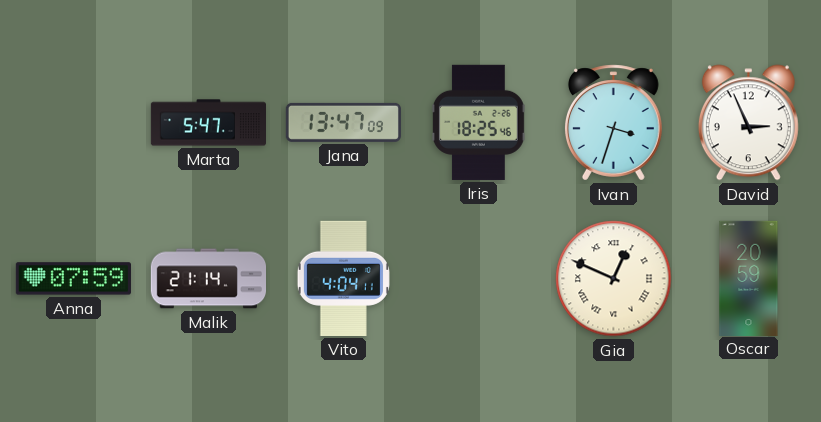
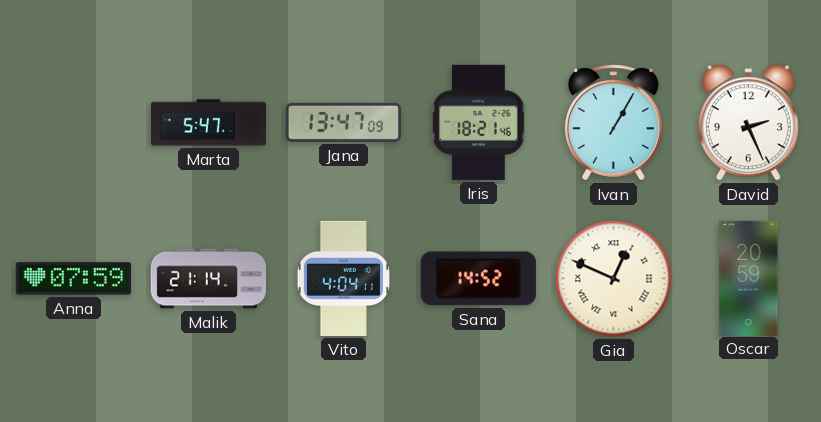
Iris: 18:25 -> 18:21
Ivan: 3:33 -> 1:05
David: 2:56 -> 2:26
Sana: none -> 14:52
